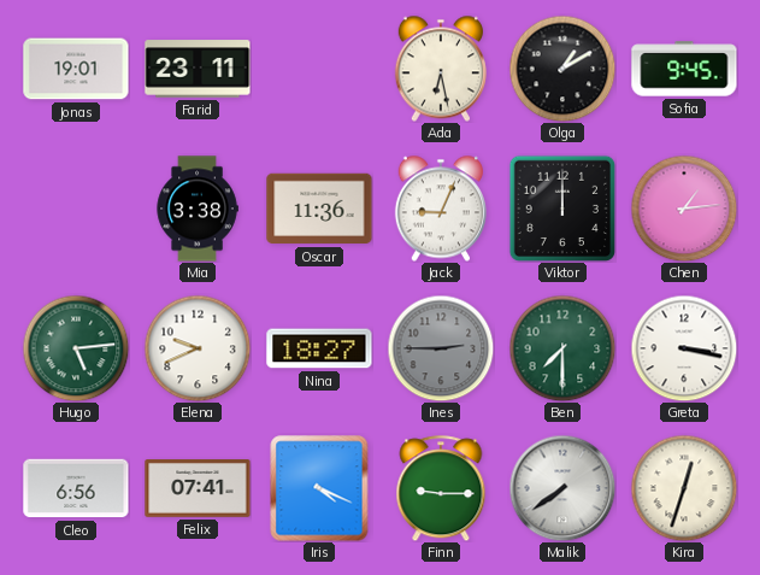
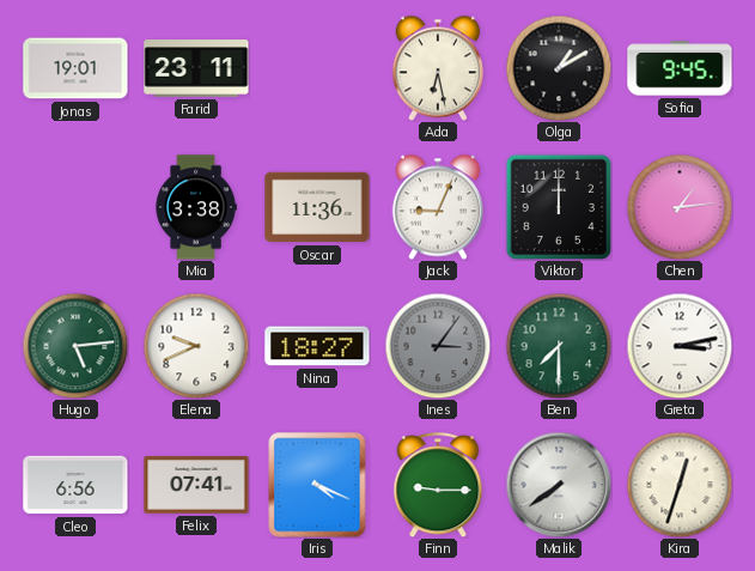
Ines: 2:45 -> 3:06
Greta: 3:17 -> 3:13
